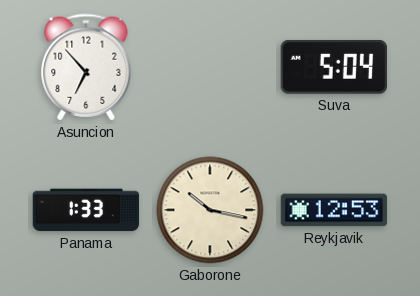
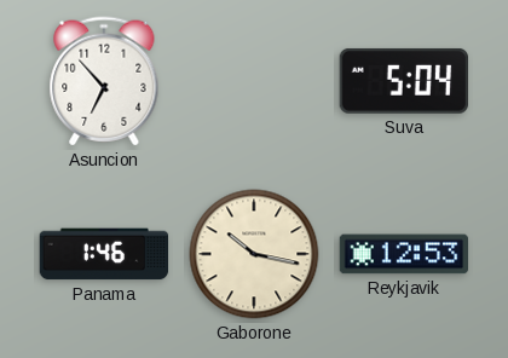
Panama: 1:33 -> 1:46
